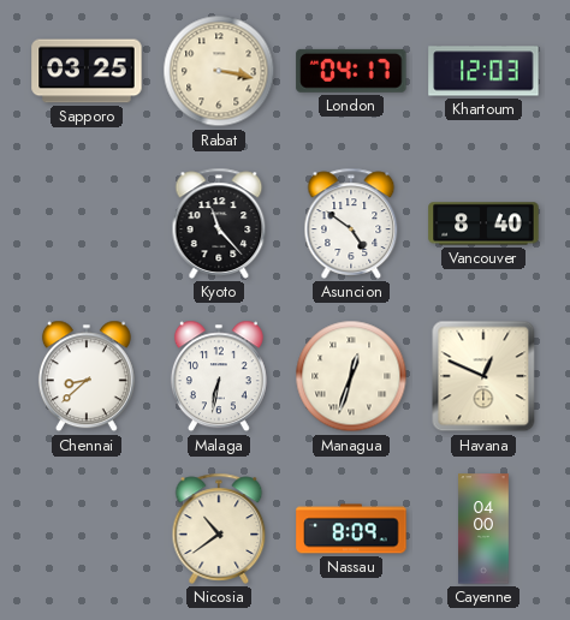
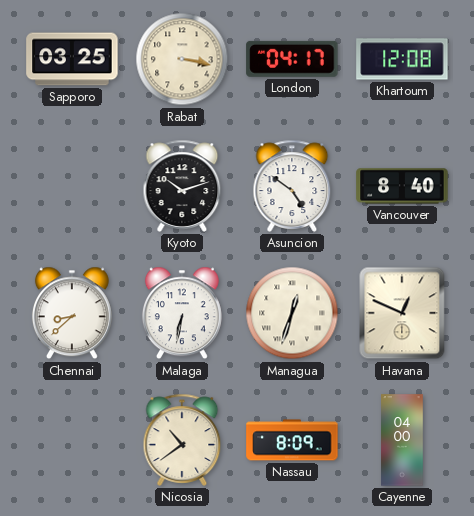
Khartoum: 12:03 -> 12:08
Kyoto: 11:23 -> 10:12
